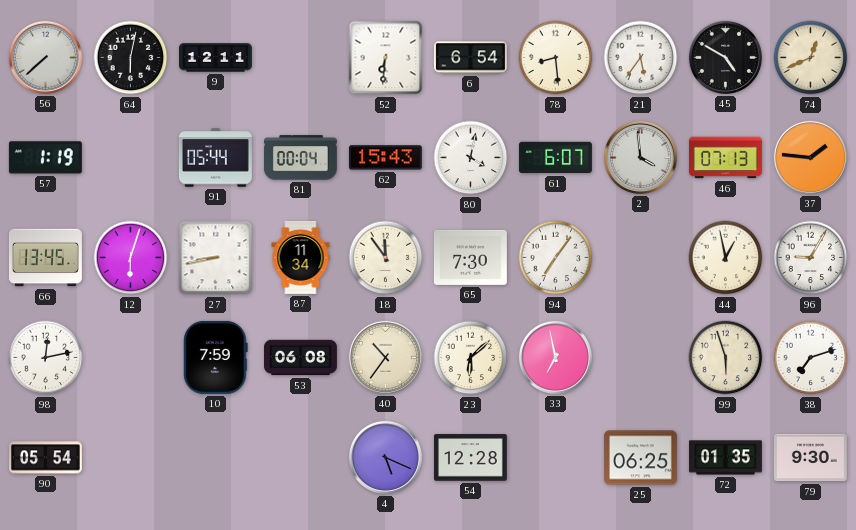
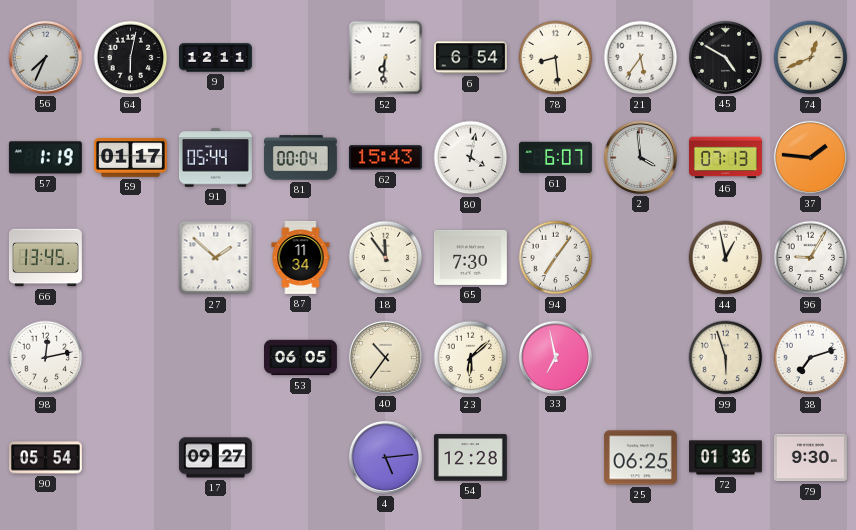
56: 7:38 -> 7:34
59: none -> 01:17
12: 6:03 -> none
27: 8:43 -> 1:52
10: 7:59 -> none
53: 06:08 -> 06:05
17: none -> 09:27
4: 5:19 -> 5:14
72: 01:35 -> 01:36
